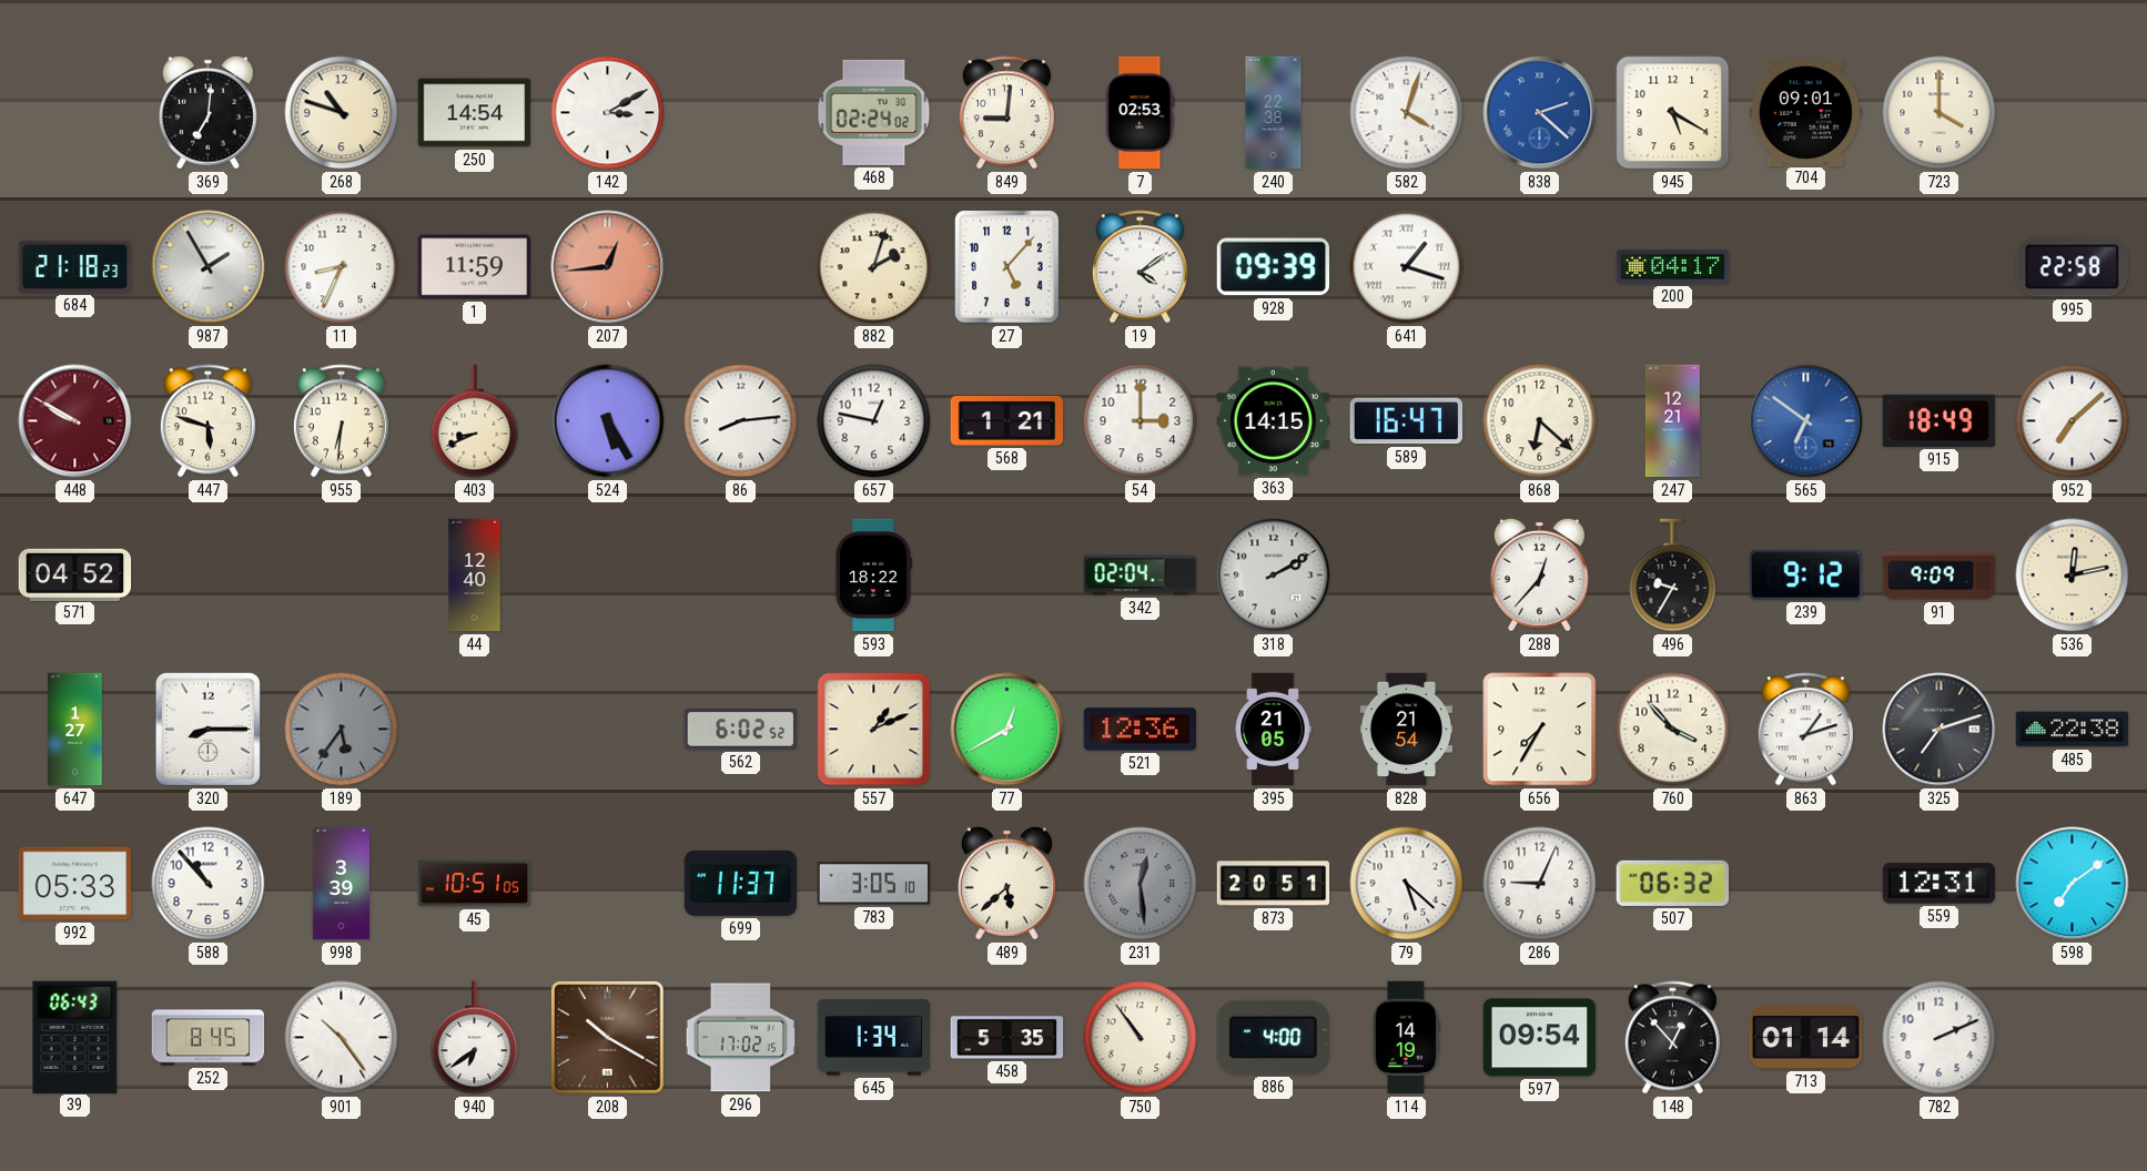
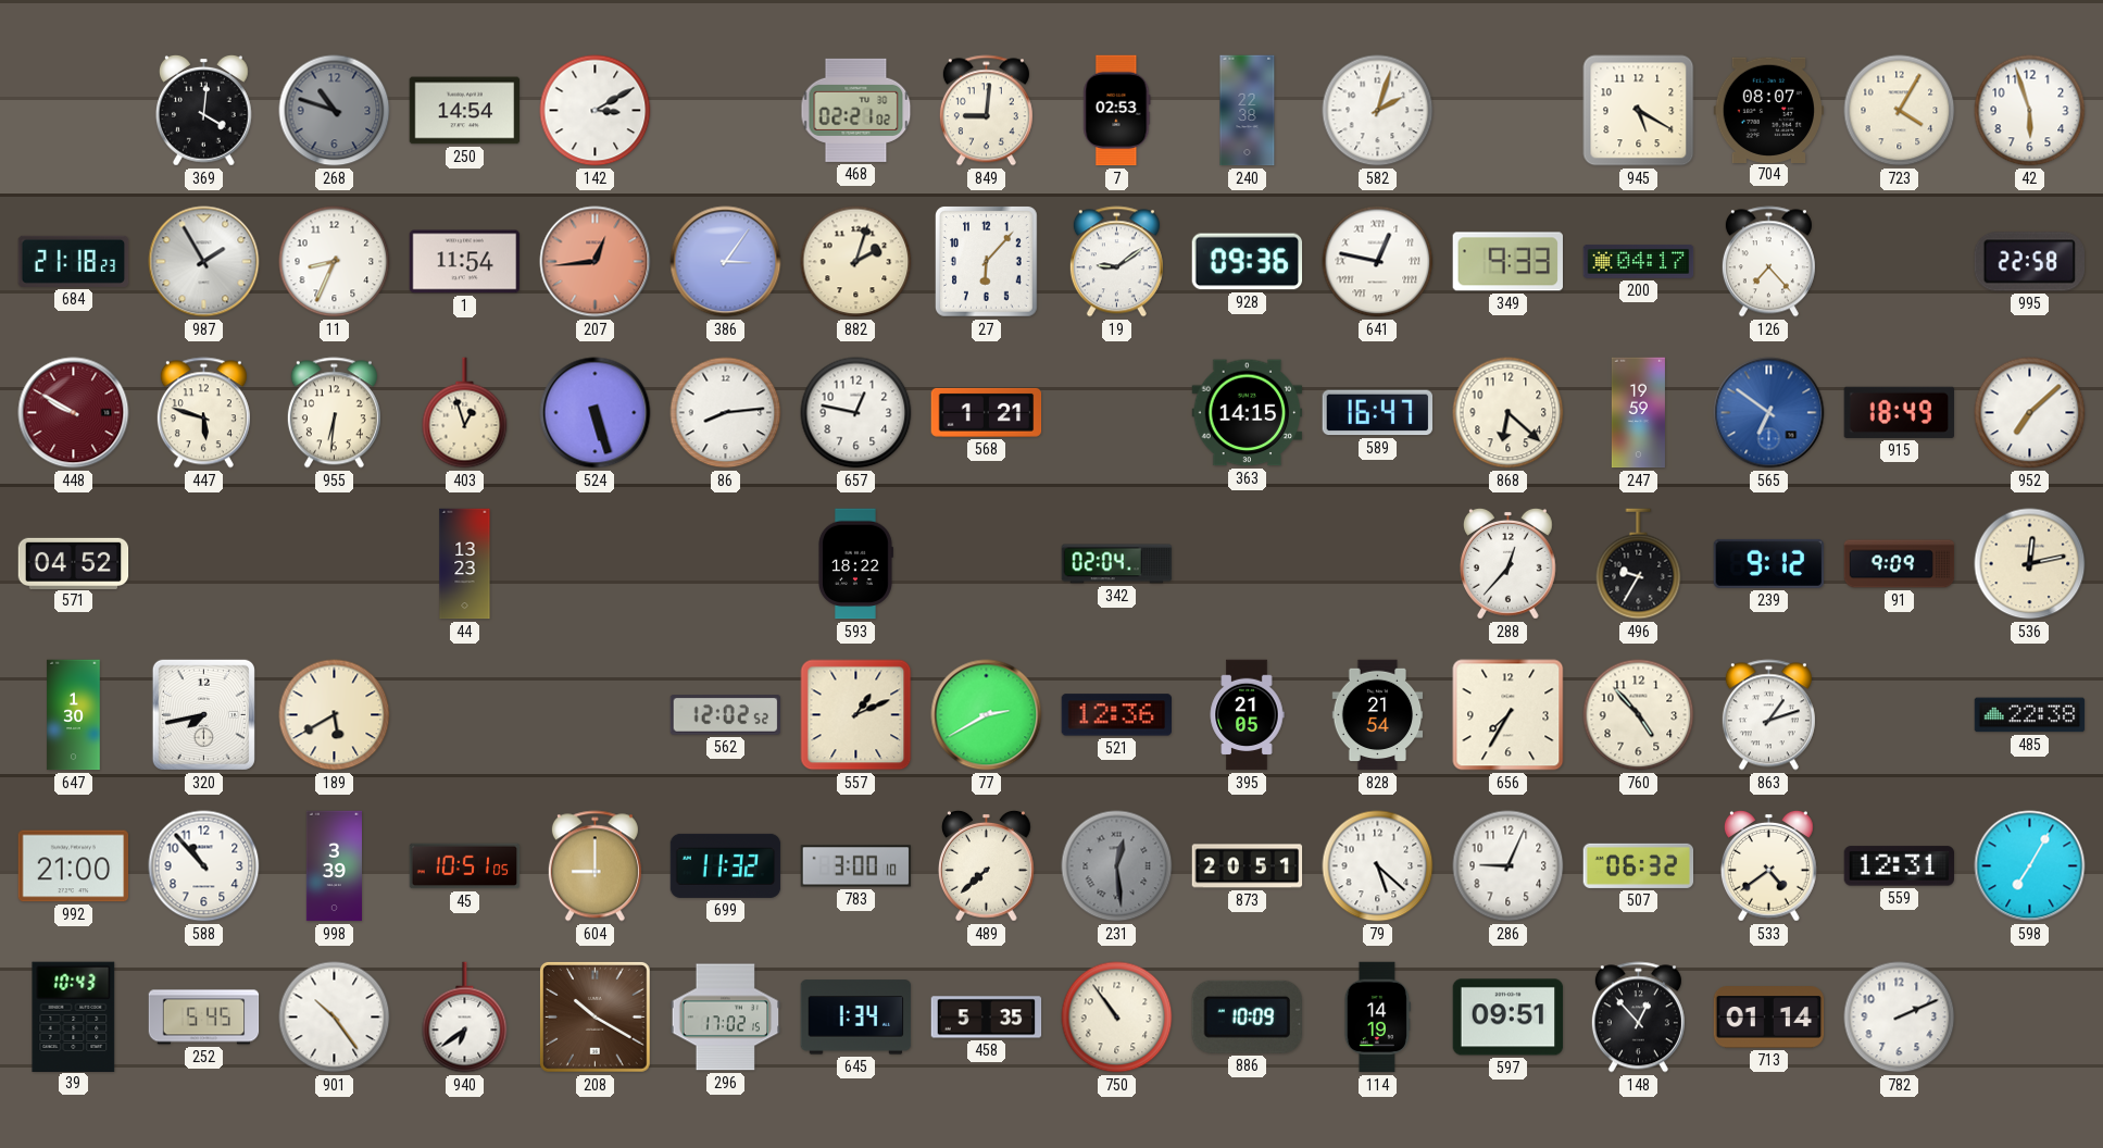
369: 7:01 -> 4:01
268 dial: cream -> grey
468: 02:24 -> 02:21
582: 4:03 -> 2:03
838: 2:22 -> none
704: 09:01 -> 08:07
723: 4:00 -> 4:05
42: none -> 5:57
1: 11:59 -> 11:54
386: none -> 3:06
27: 5:07 -> 6:07
19: 4:09 -> 9:09
928: 09:39 -> 09:36
641: 1:18 -> 12:47
349: none -> 9:33
126: none -> 7:23
403: 8:41 -> 12:57
524: 5:25 -> 5:27
54: 3:00 -> none
247: 12:21 -> 19:59
44: 12:40 -> 13:23
318: 2:10 -> none
647: 1:27 -> 1:30
320: 8:15 -> 7:43
189: 5:36 -> 5:40
189 dial: grey -> cream
562: 6:02 -> 12:02
77: 12:40 -> 2:40
760: 3:53 -> 4:53
325: 7:12 -> none
992: 05:33 -> 21:00
604: none -> 9:00
699: 11:37 -> 11:32
783: 3:05 -> 3:00
489: 5:38 -> 7:38
533: none -> 4:39
598: 7:09 -> 7:05
39: 06:43 -> 10:43
252: 8:45 -> 5:45
886: 4:00 -> 10:09
597: 09:54 -> 09:51
